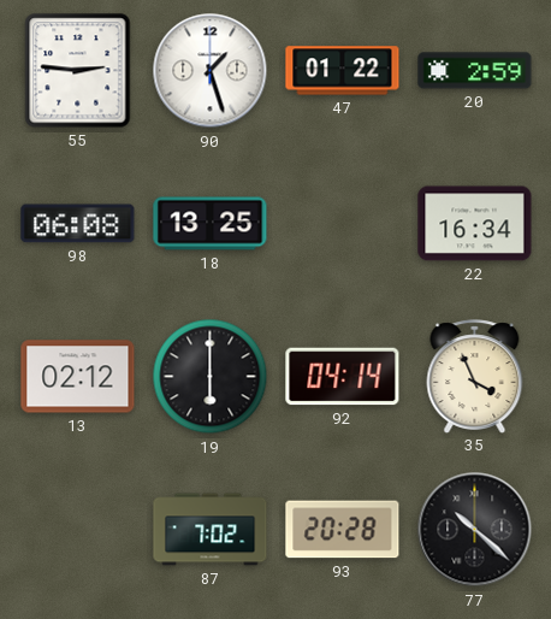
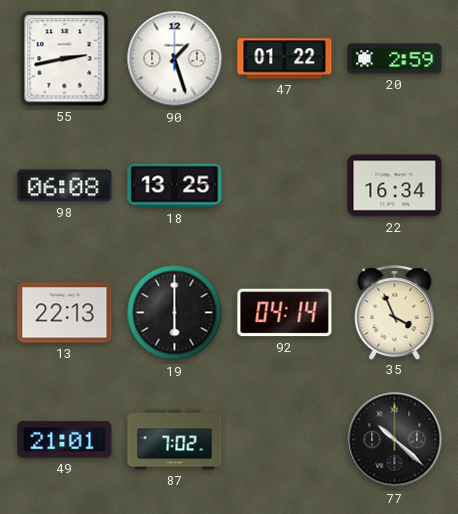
55: 2:46 -> 2:43
13: 02:12 -> 22:13
49: none -> 21:01
93: 20:28 -> none
